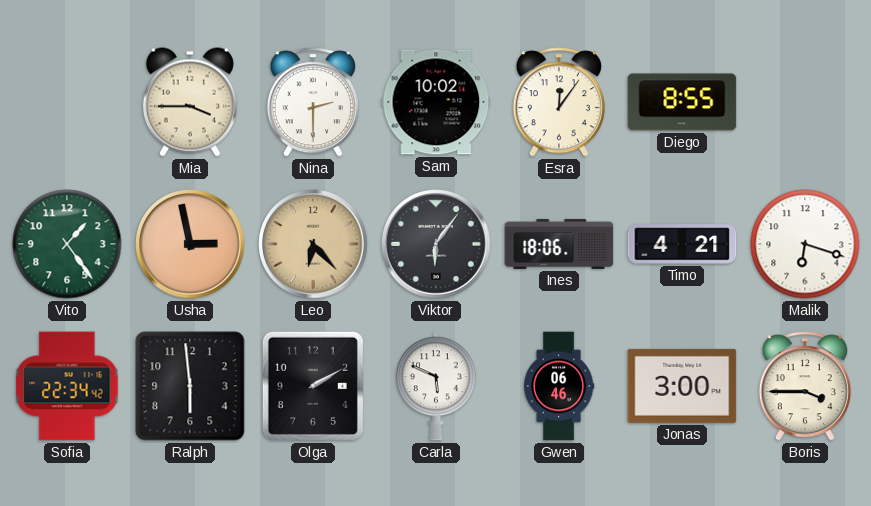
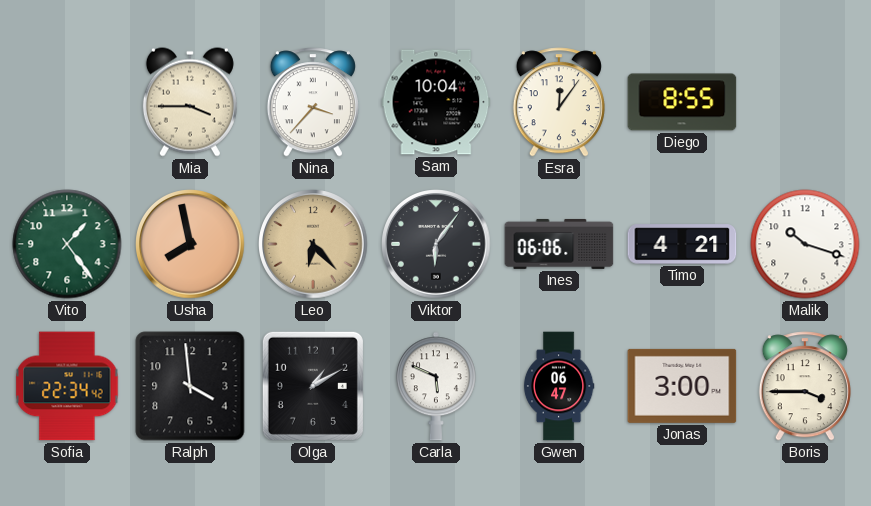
Nina: 2:30 -> 3:37
Sam: 10:02 -> 10:04
Usha: 2:58 -> 7:58
Ines: 18:06 -> 06:06
Malik: 6:18 -> 10:18
Ralph: 5:59 -> 3:59
Olga: 2:10 -> 1:10
Gwen: 06:46 -> 06:47
